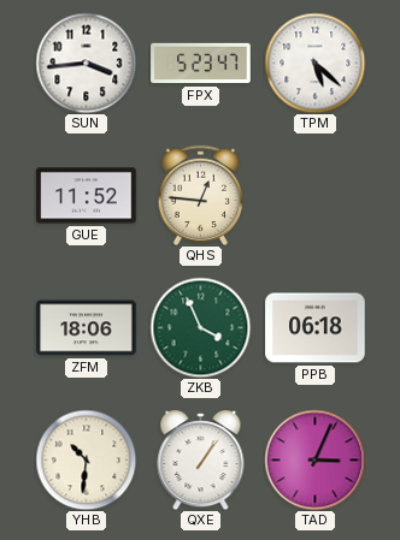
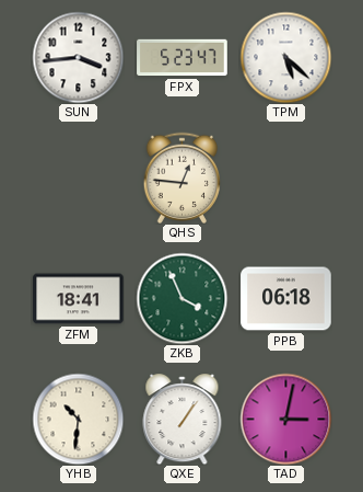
GUE: 11:52 -> none
ZFM: 18:06 -> 18:41
TAD: 3:04 -> 3:02
